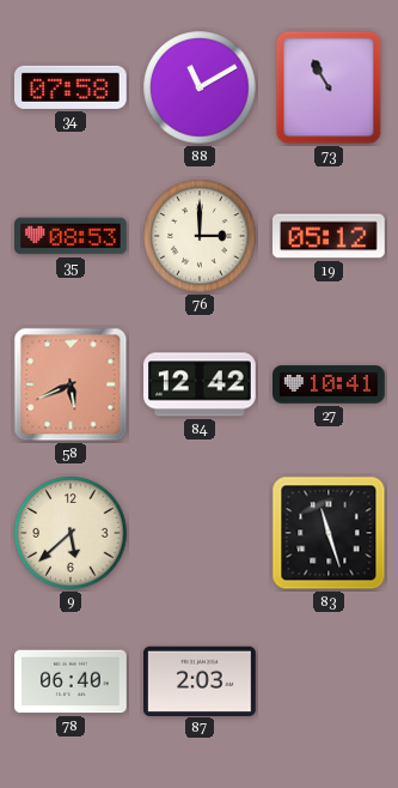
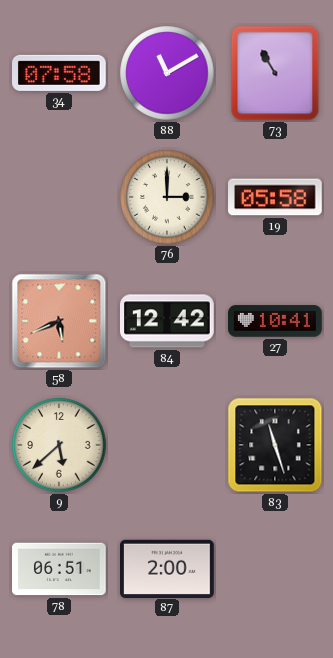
35: 08:53 -> none
19: 05:12 -> 05:58
78: 06:40 -> 06:51
87: 2:03 -> 2:00
